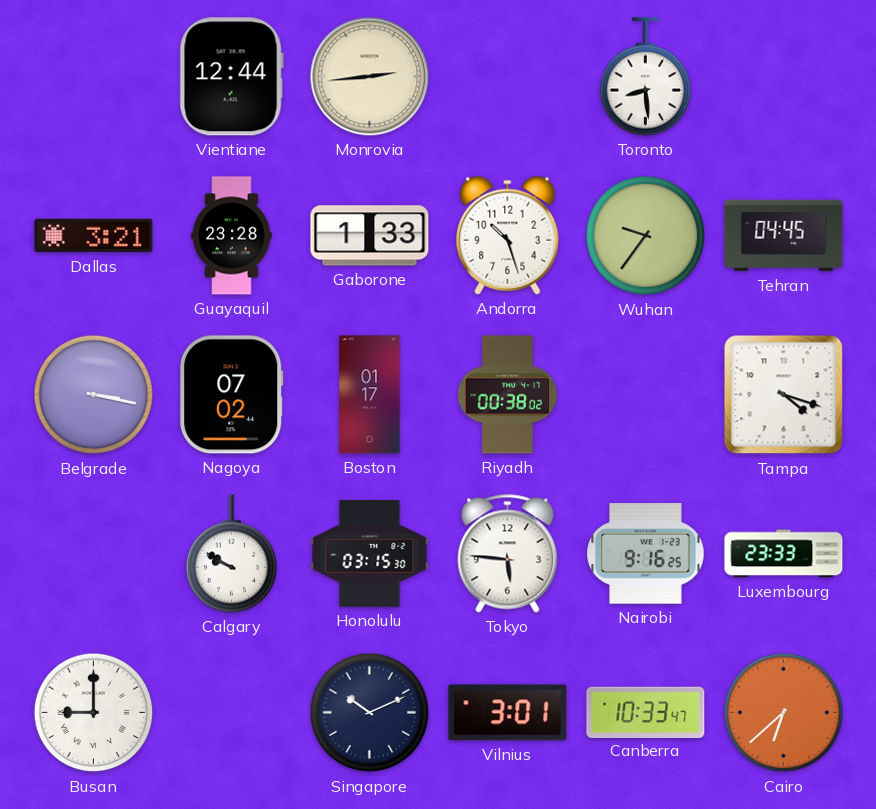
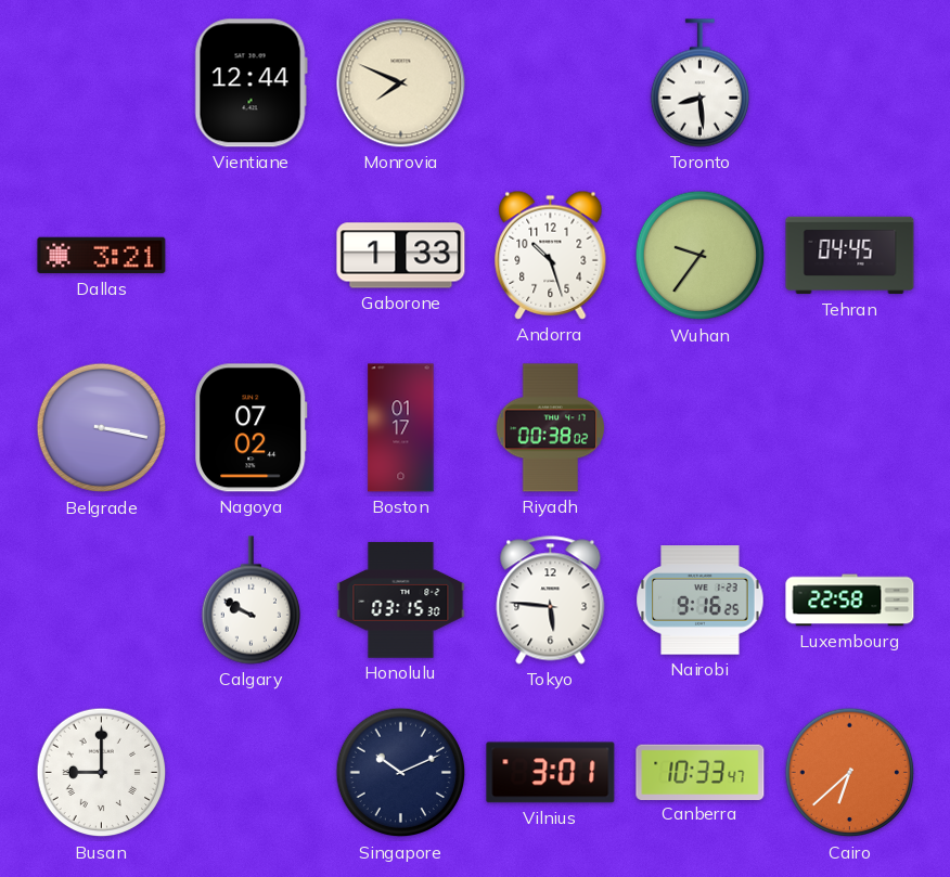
Monrovia: 2:44 -> 7:49
Guayaquil: 23:28 -> none
Tampa: 4:18 -> none
Luxembourg: 23:33 -> 22:58
